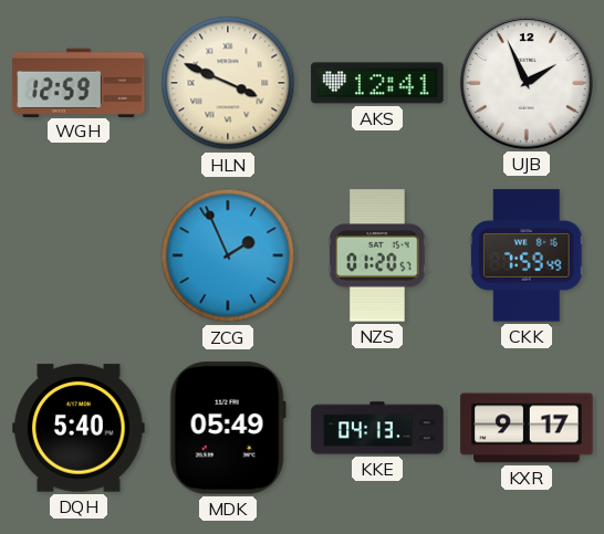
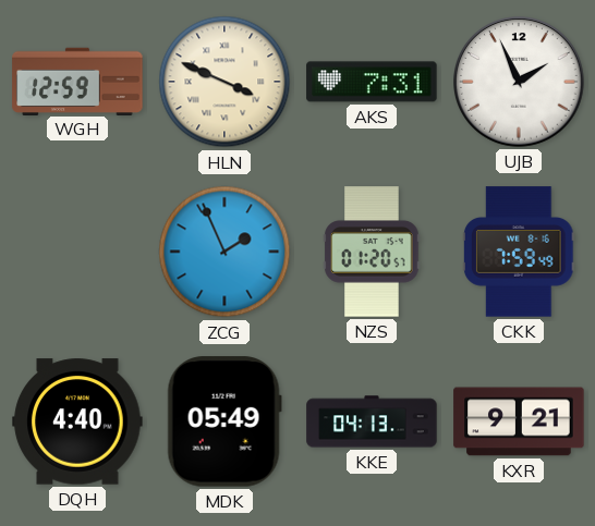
AKS: 12:41 -> 7:31
DQH: 5:40 -> 4:40
KXR: 9:17 -> 9:21
